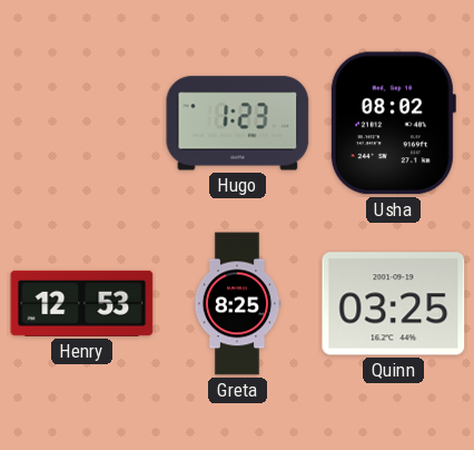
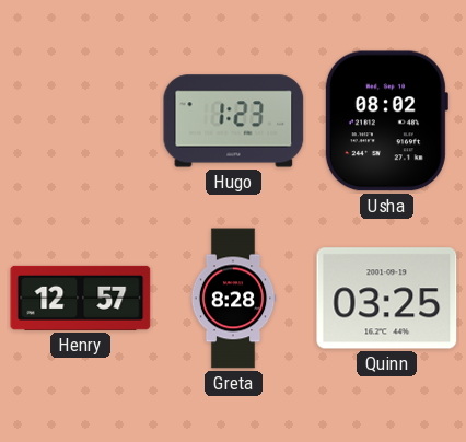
Henry: 12:53 -> 12:57
Greta: 8:25 -> 8:28
